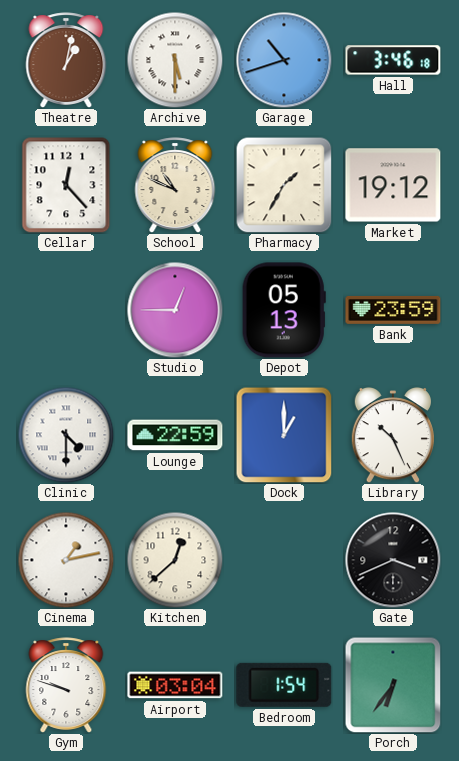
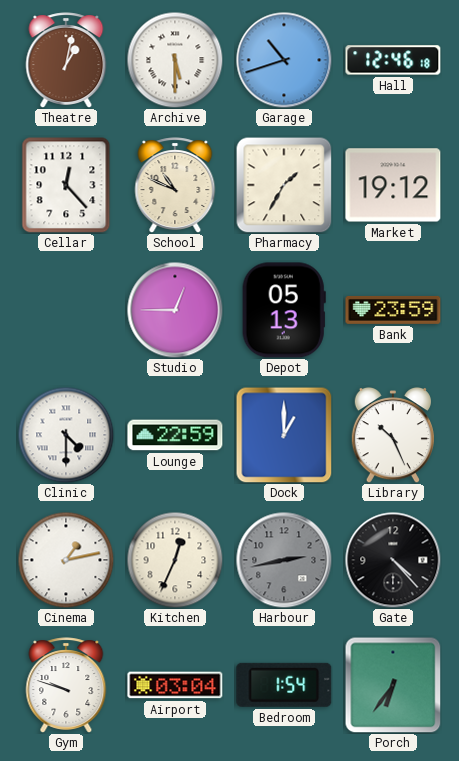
Hall: 3:46 -> 12:46
Kitchen: 12:38 -> 12:34
Harbour: none -> 2:43
Gate: 3:41 -> 4:23
